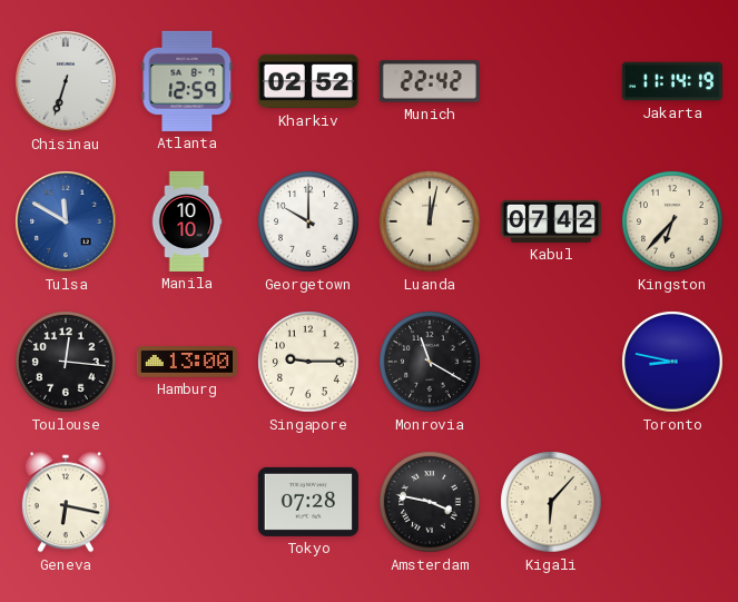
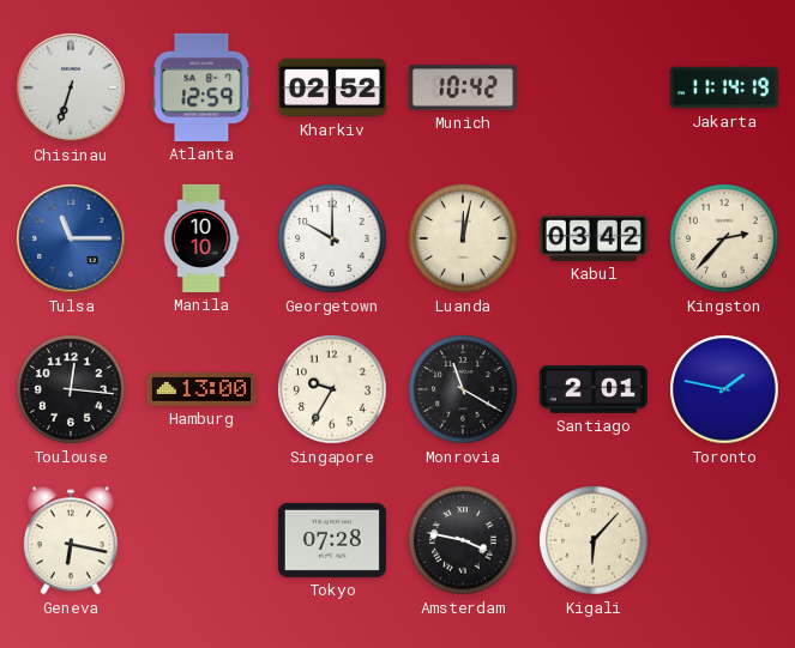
Munich: 22:42 -> 10:42
Tulsa: 11:50 -> 11:15
Kabul: 07:42 -> 03:42
Kingston: 6:37 -> 2:37
Singapore: 9:15 -> 9:35
Santiago: none -> 2:01
Toronto: 8:47 -> 1:47
